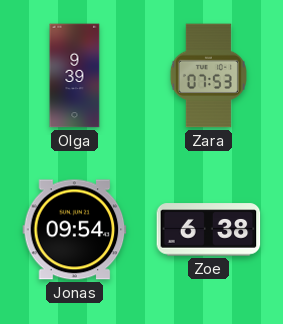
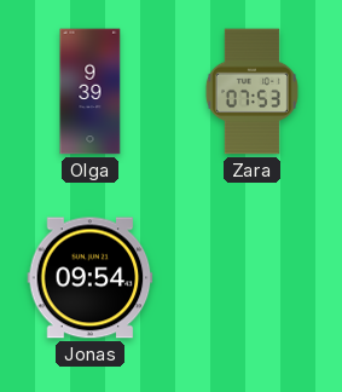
Zoe: 6:38 -> none
